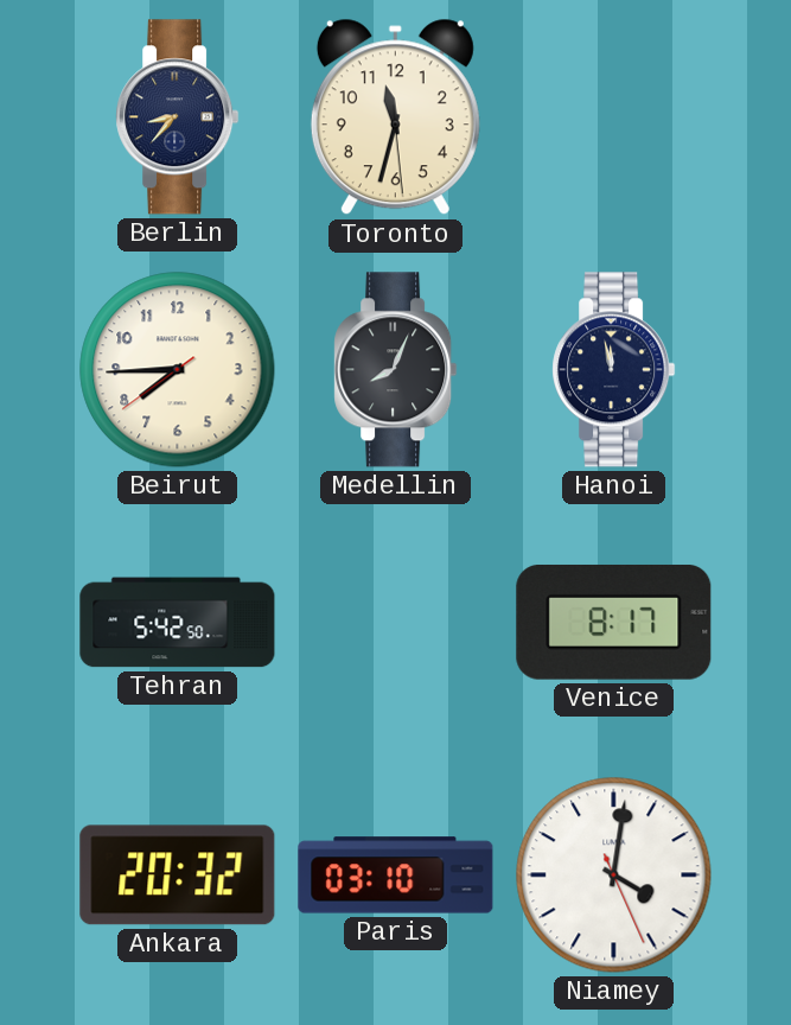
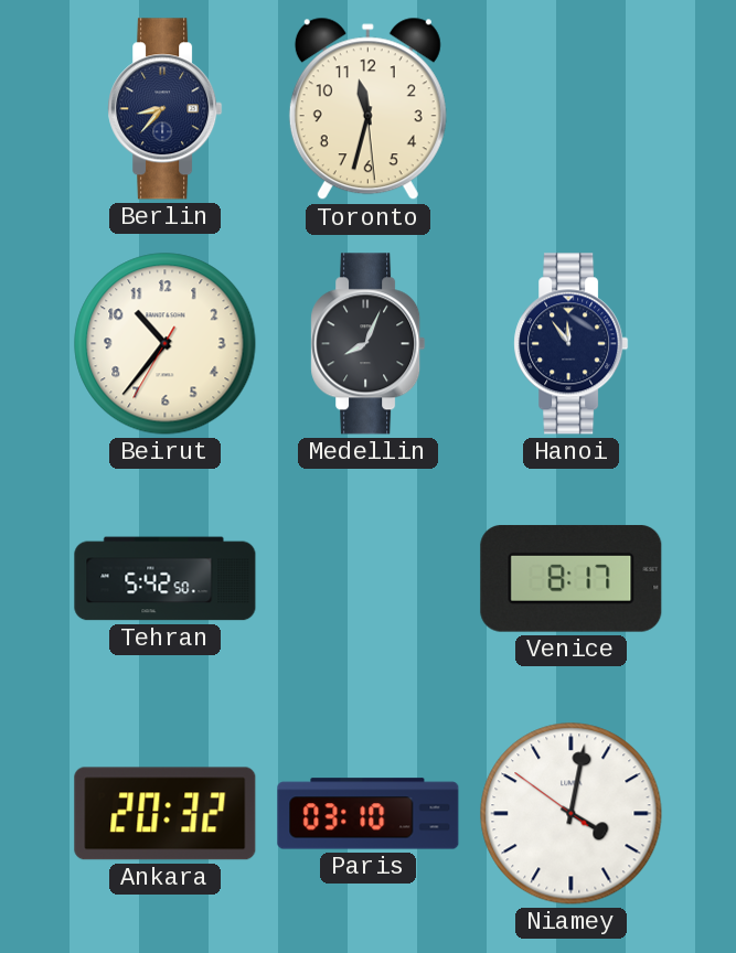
Beirut: 7:44 -> 10:36
Hanoi: 11:58 -> 11:54
Niamey: 4:01:26 -> 4:01:51
